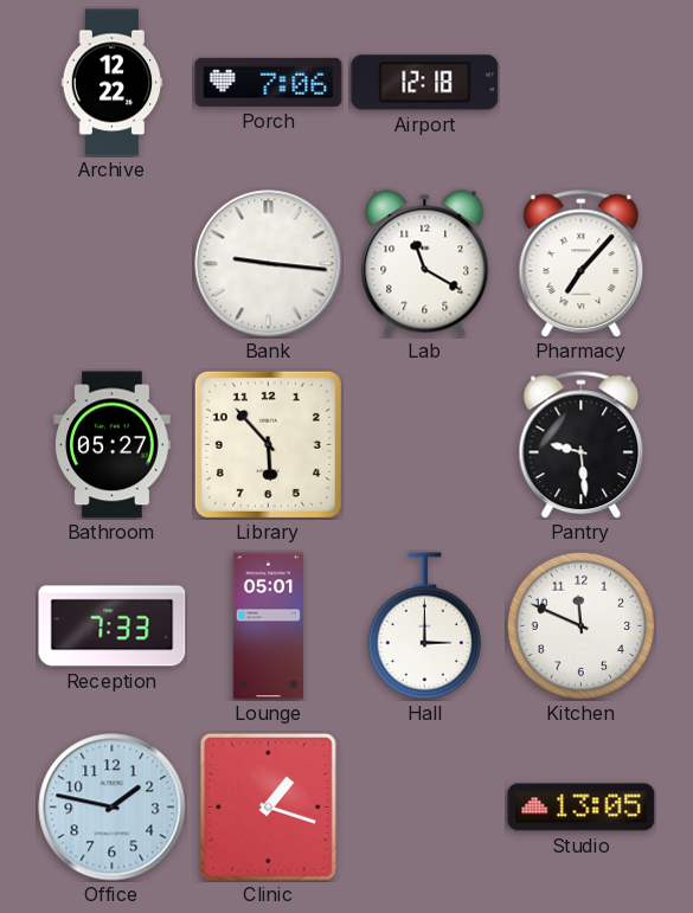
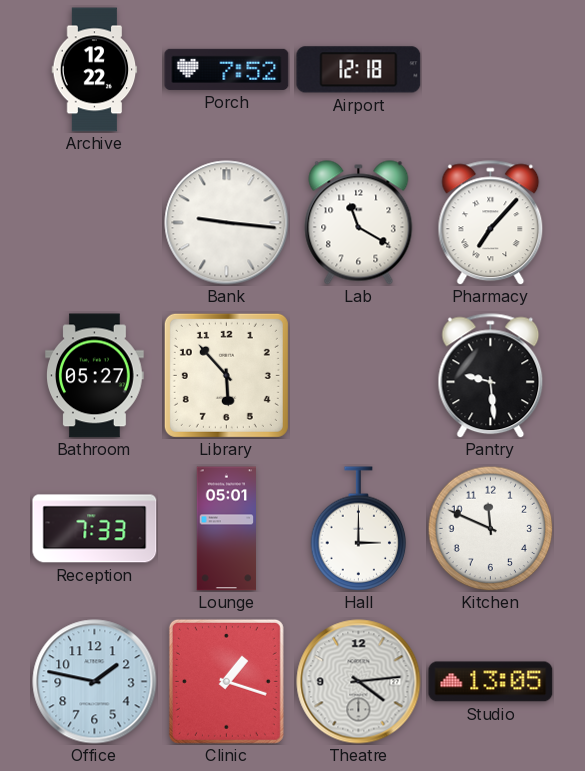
Porch: 7:06 -> 7:52
Theatre: none -> 4:14
